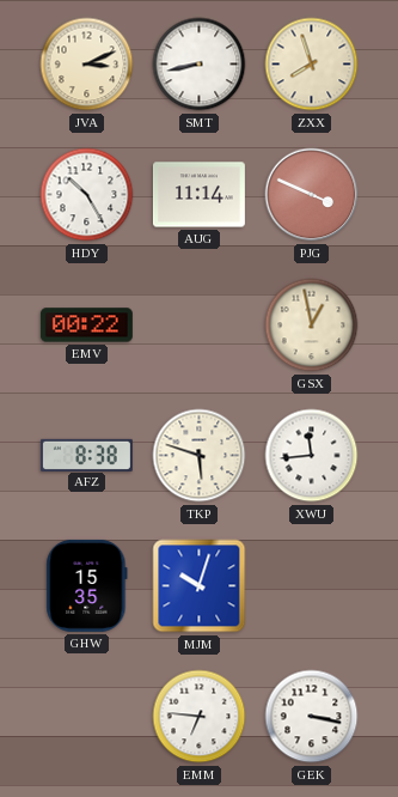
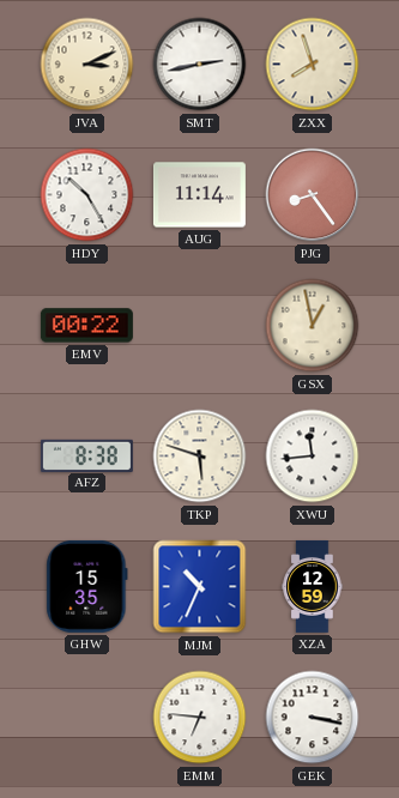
SMT: 8:43 -> 2:43
PJG: 3:49 -> 8:24
MJM: 10:03 -> 10:34
XZA: none -> 12:59
